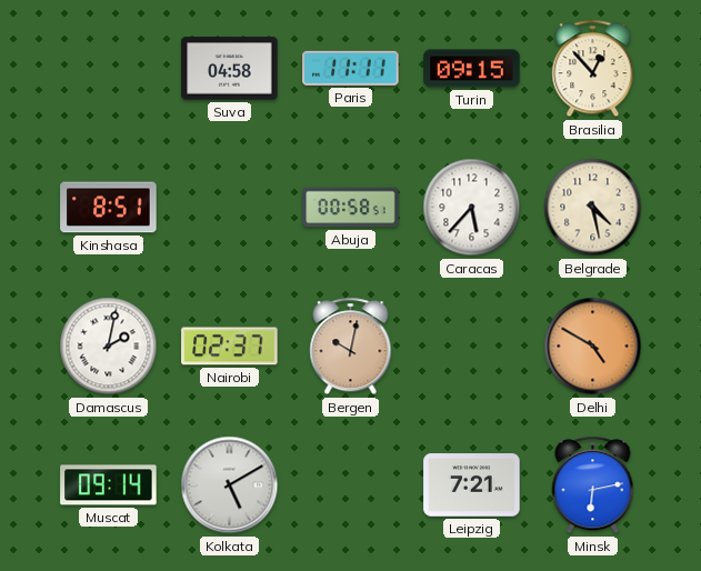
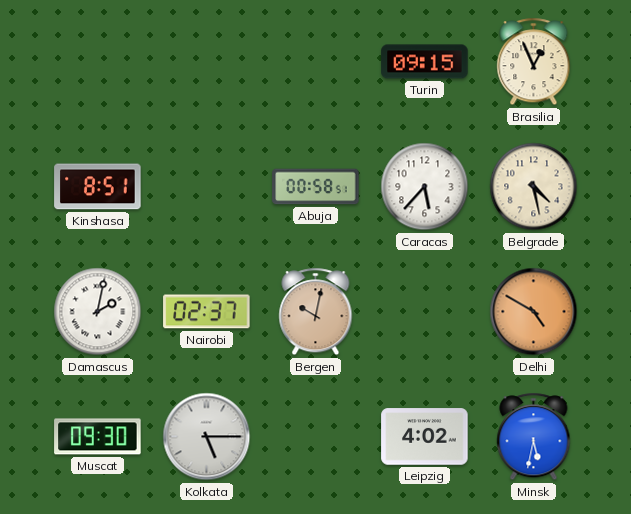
Suva: 04:58 -> none
Paris: 11:11 -> none
Brasilia: 12:53 -> 12:56
Muscat: 09:14 -> 09:30
Kolkata: 5:10 -> 5:15
Leipzig: 7:21 -> 4:02
Minsk: 6:13 -> 5:32
